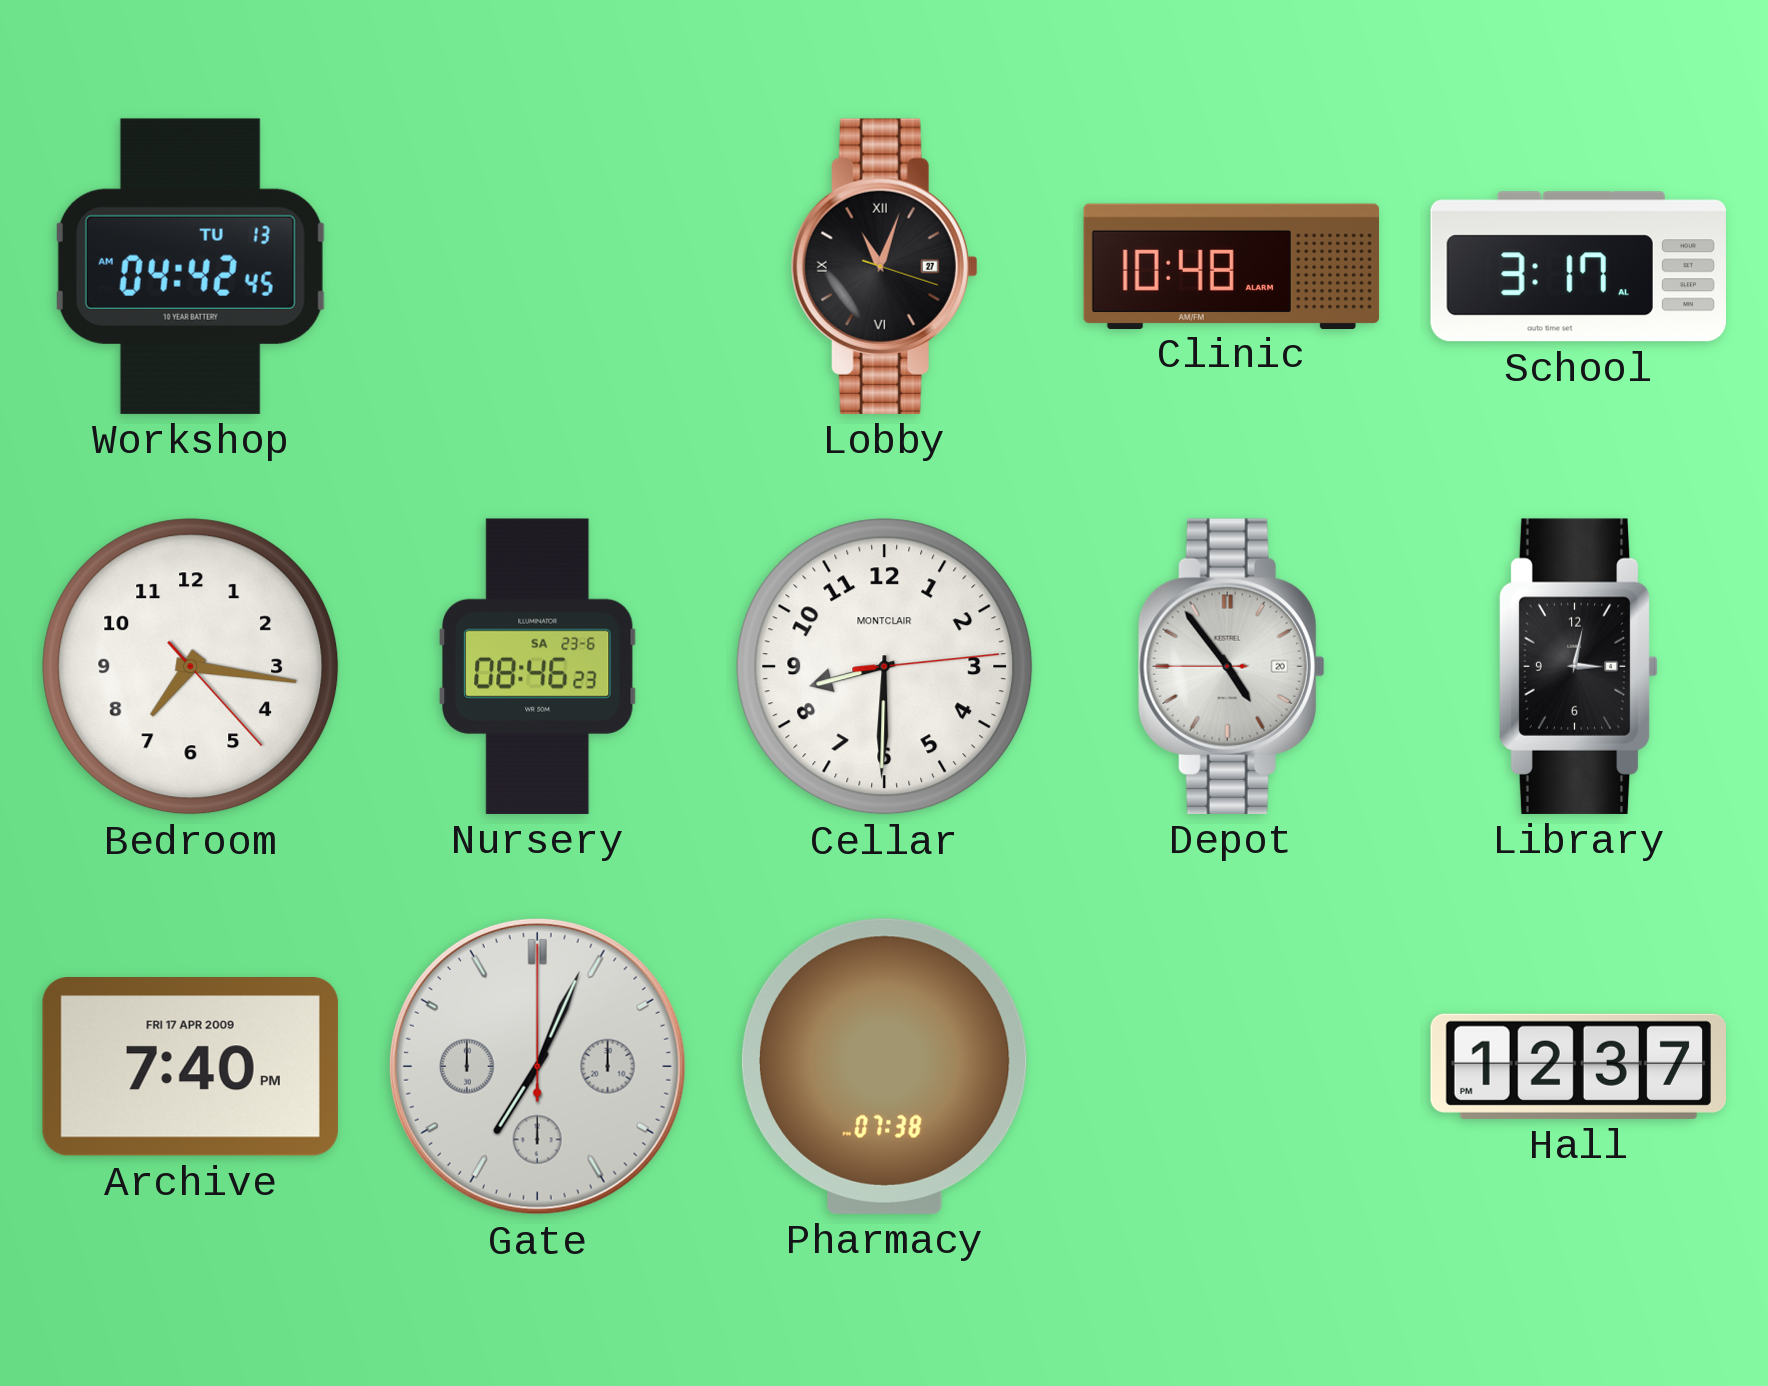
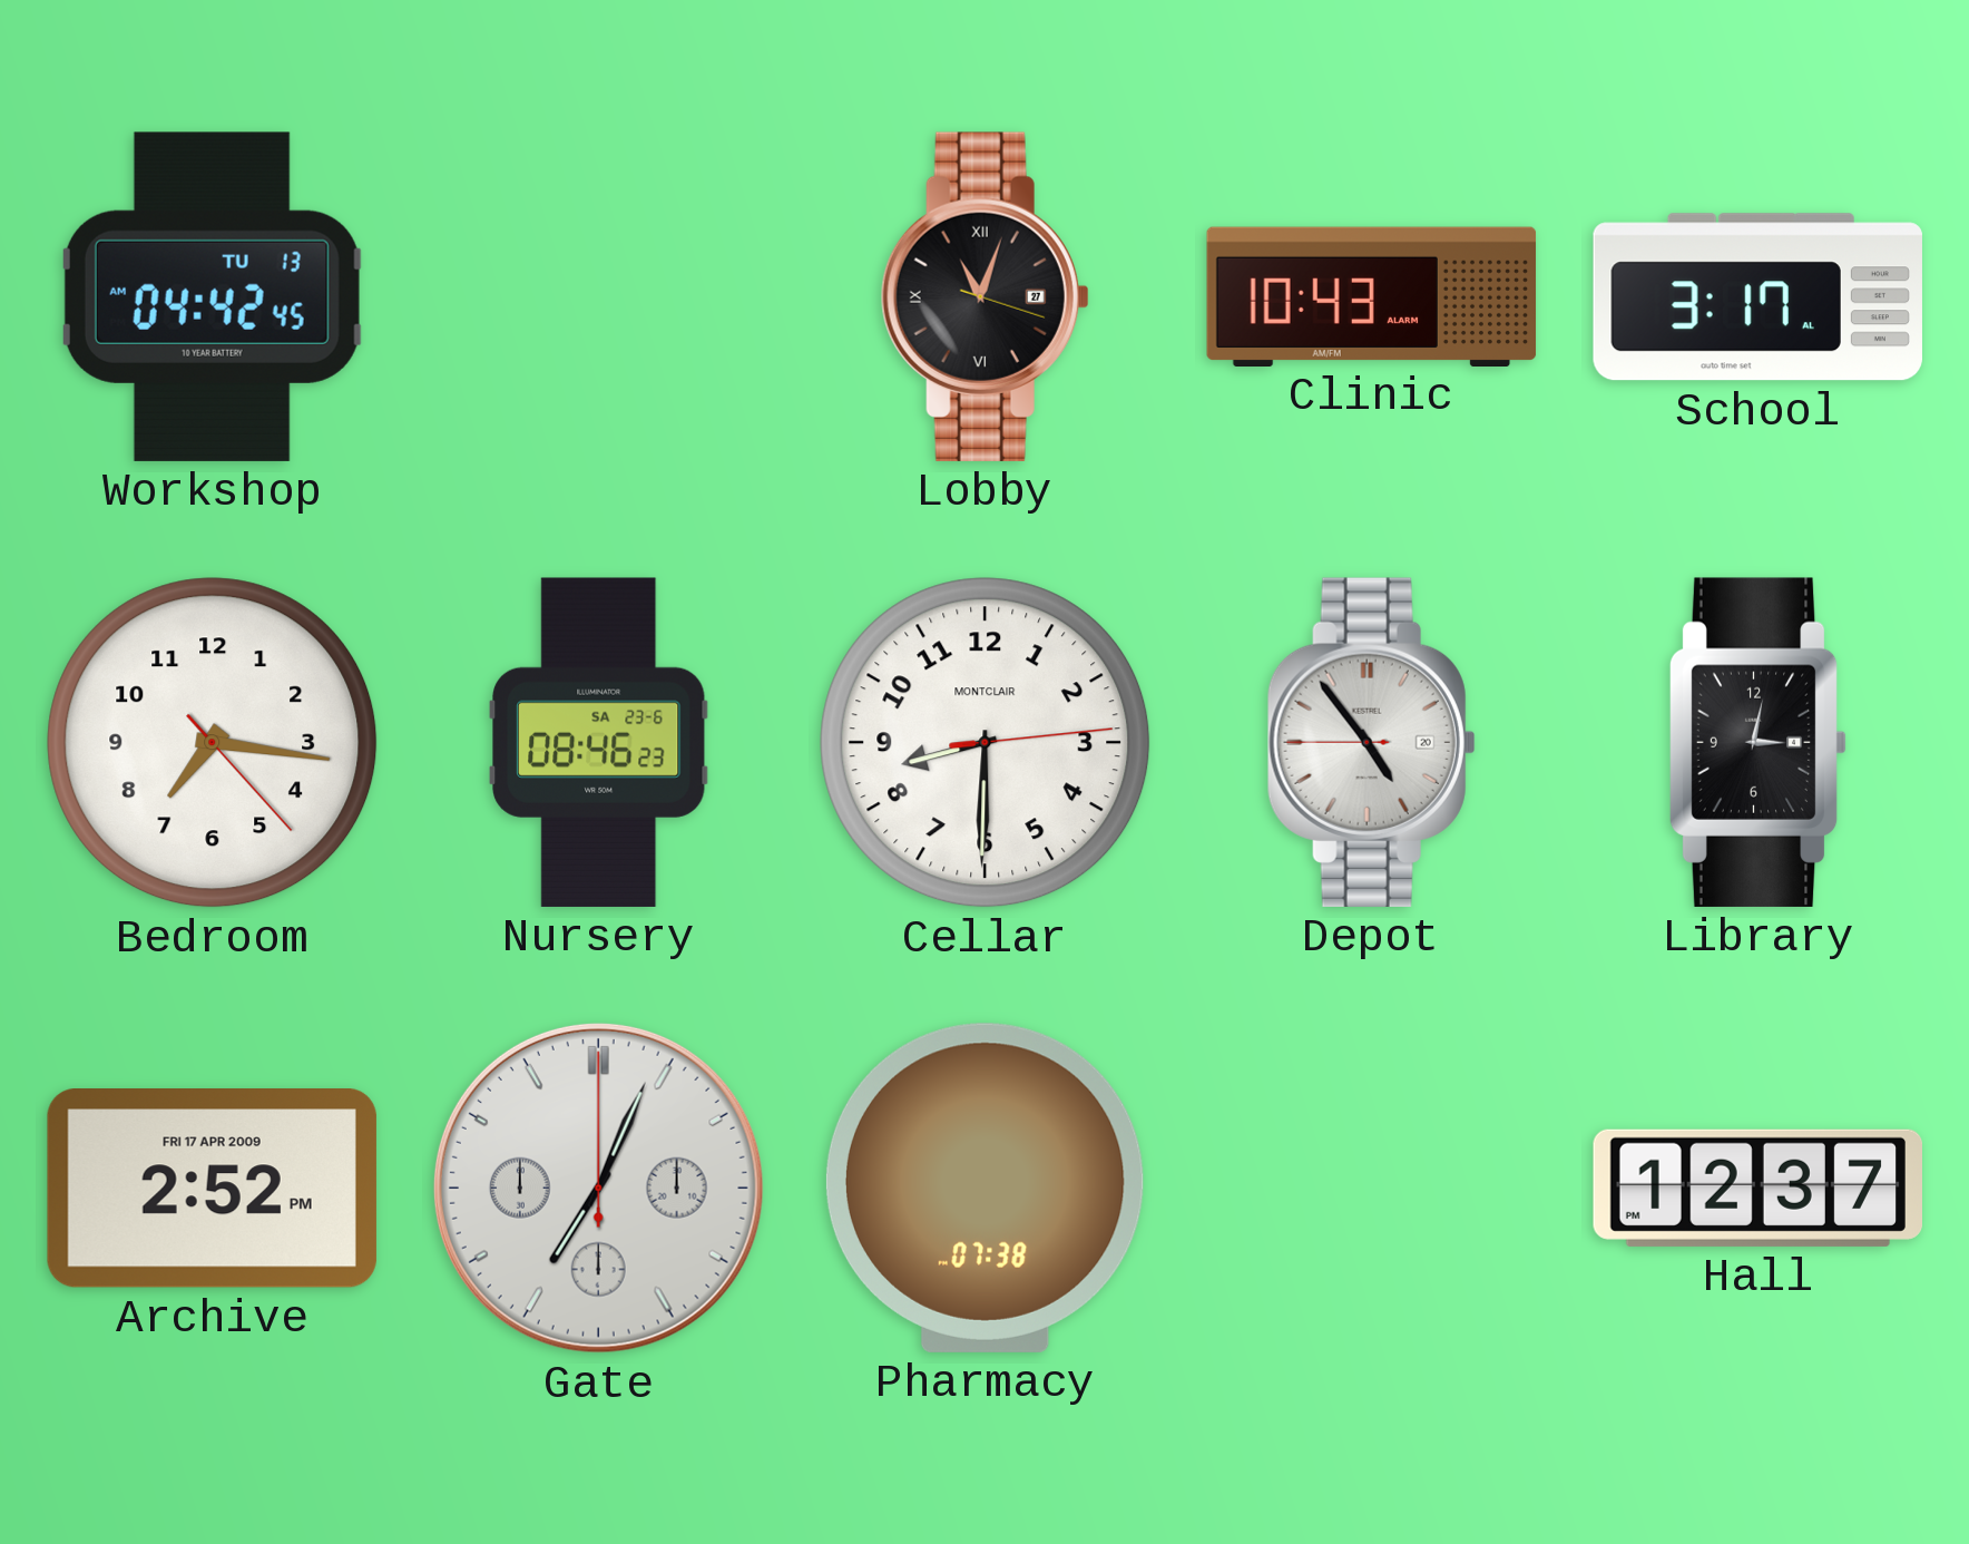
Clinic: 10:48 -> 10:43
Archive: 7:40 -> 2:52
